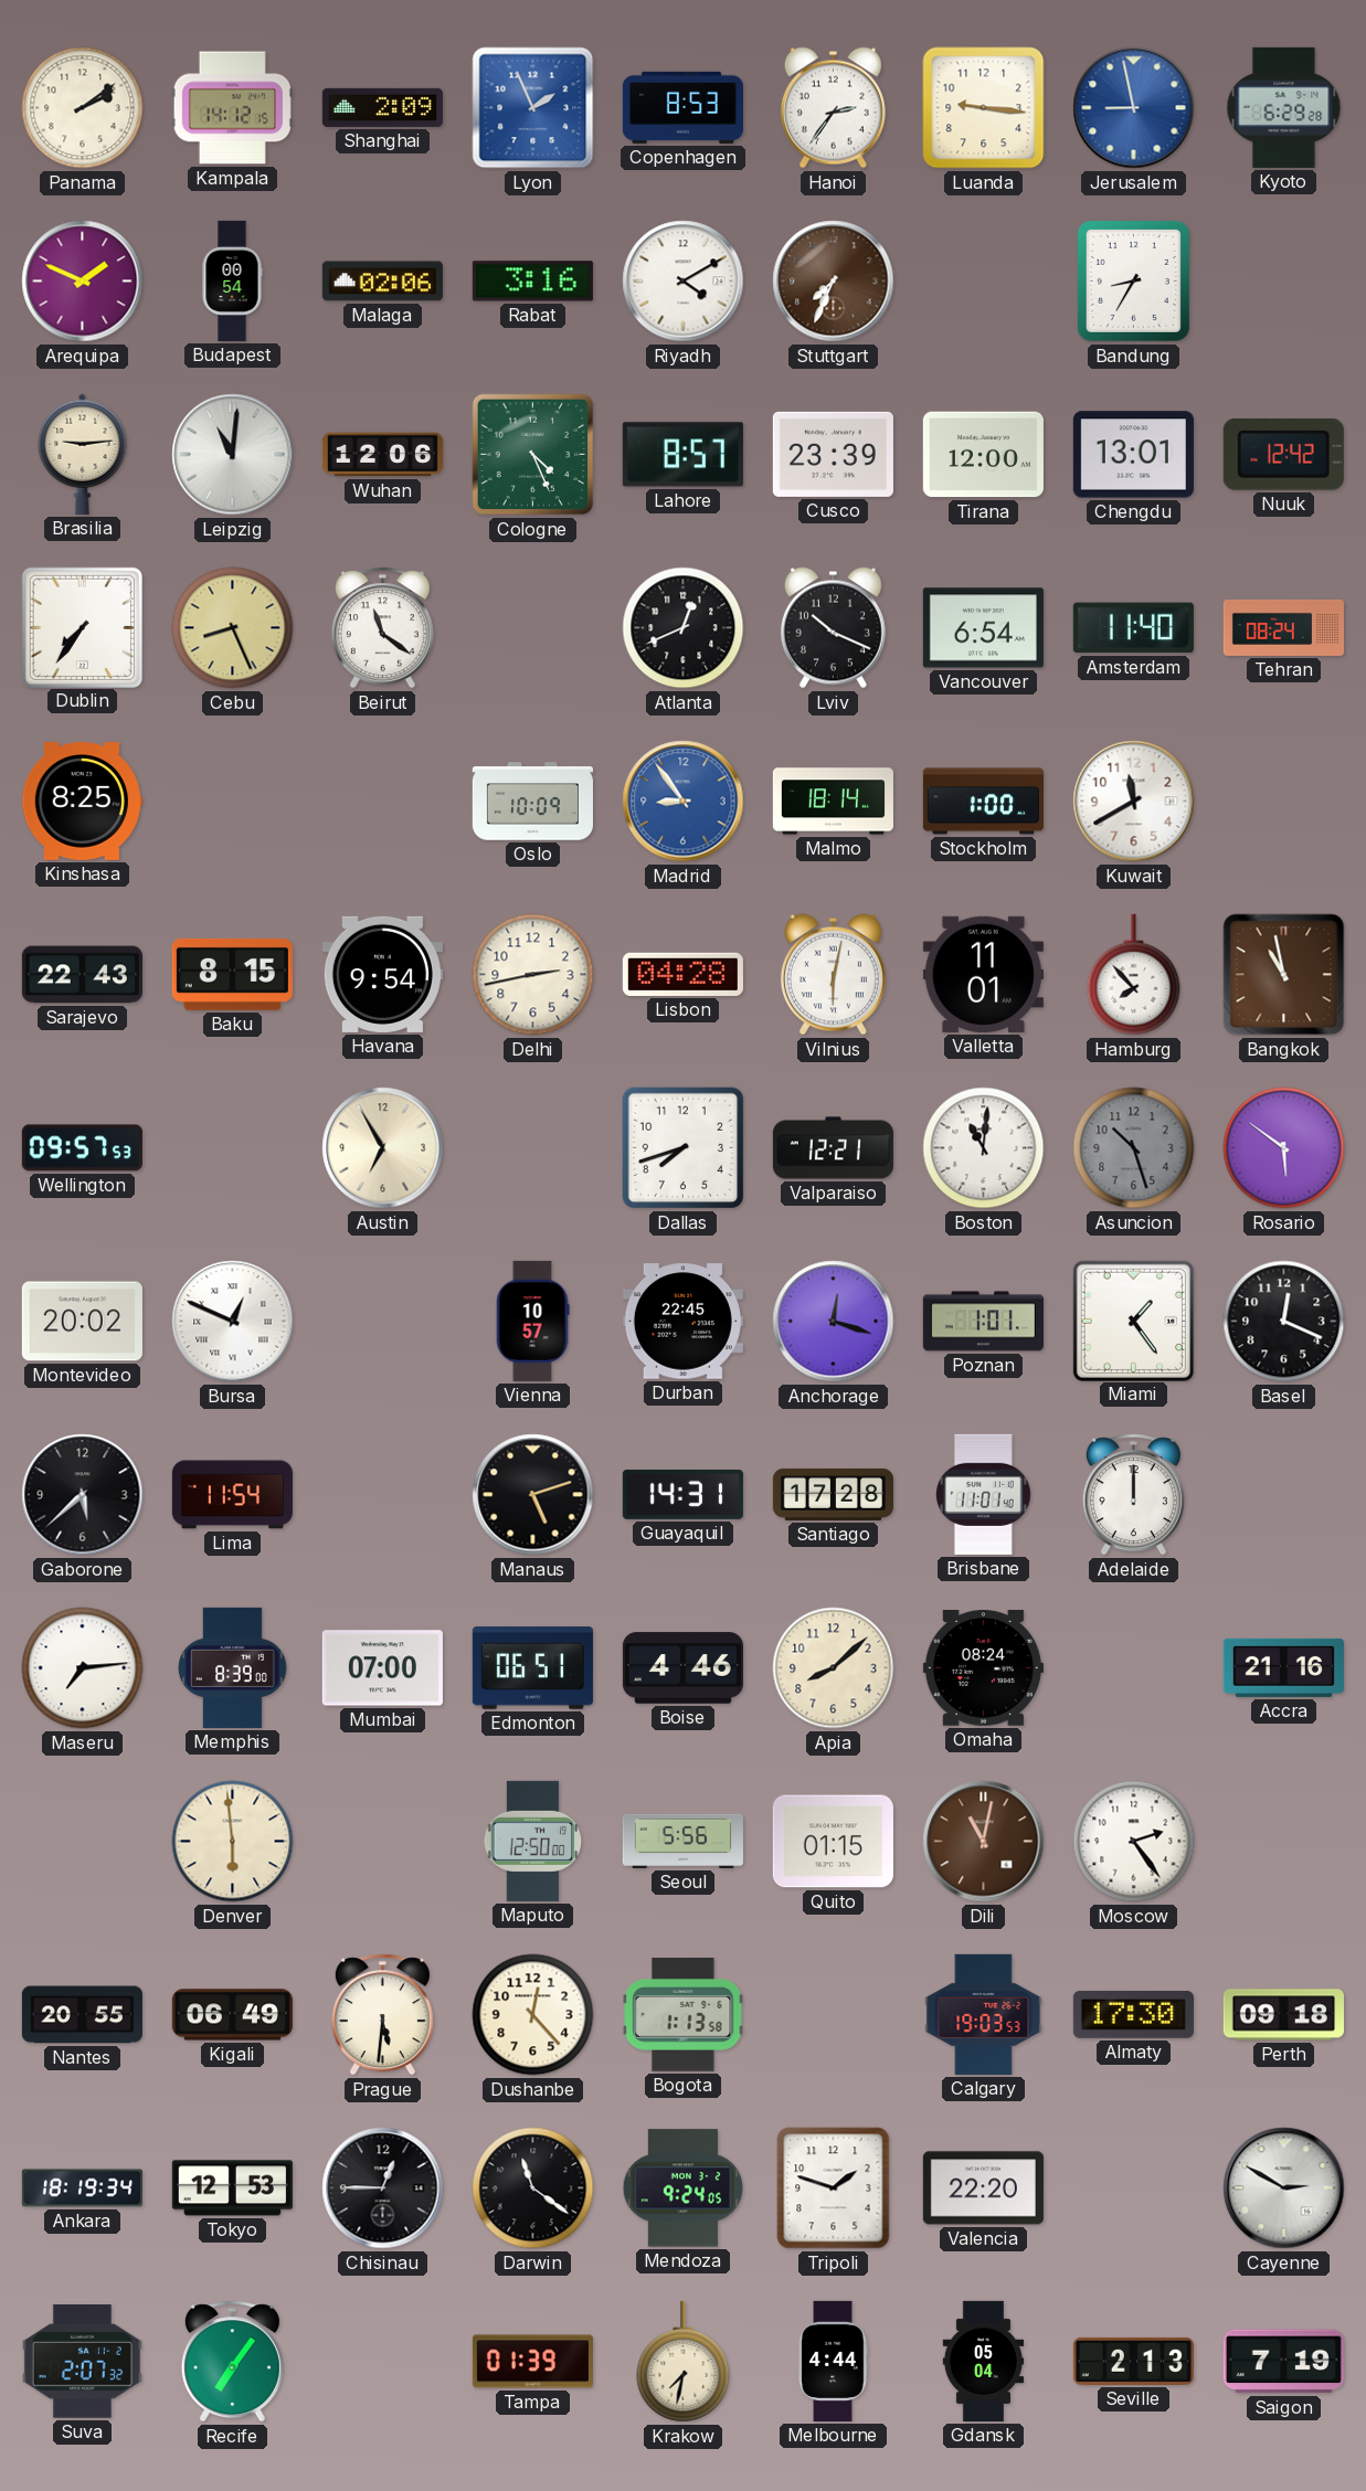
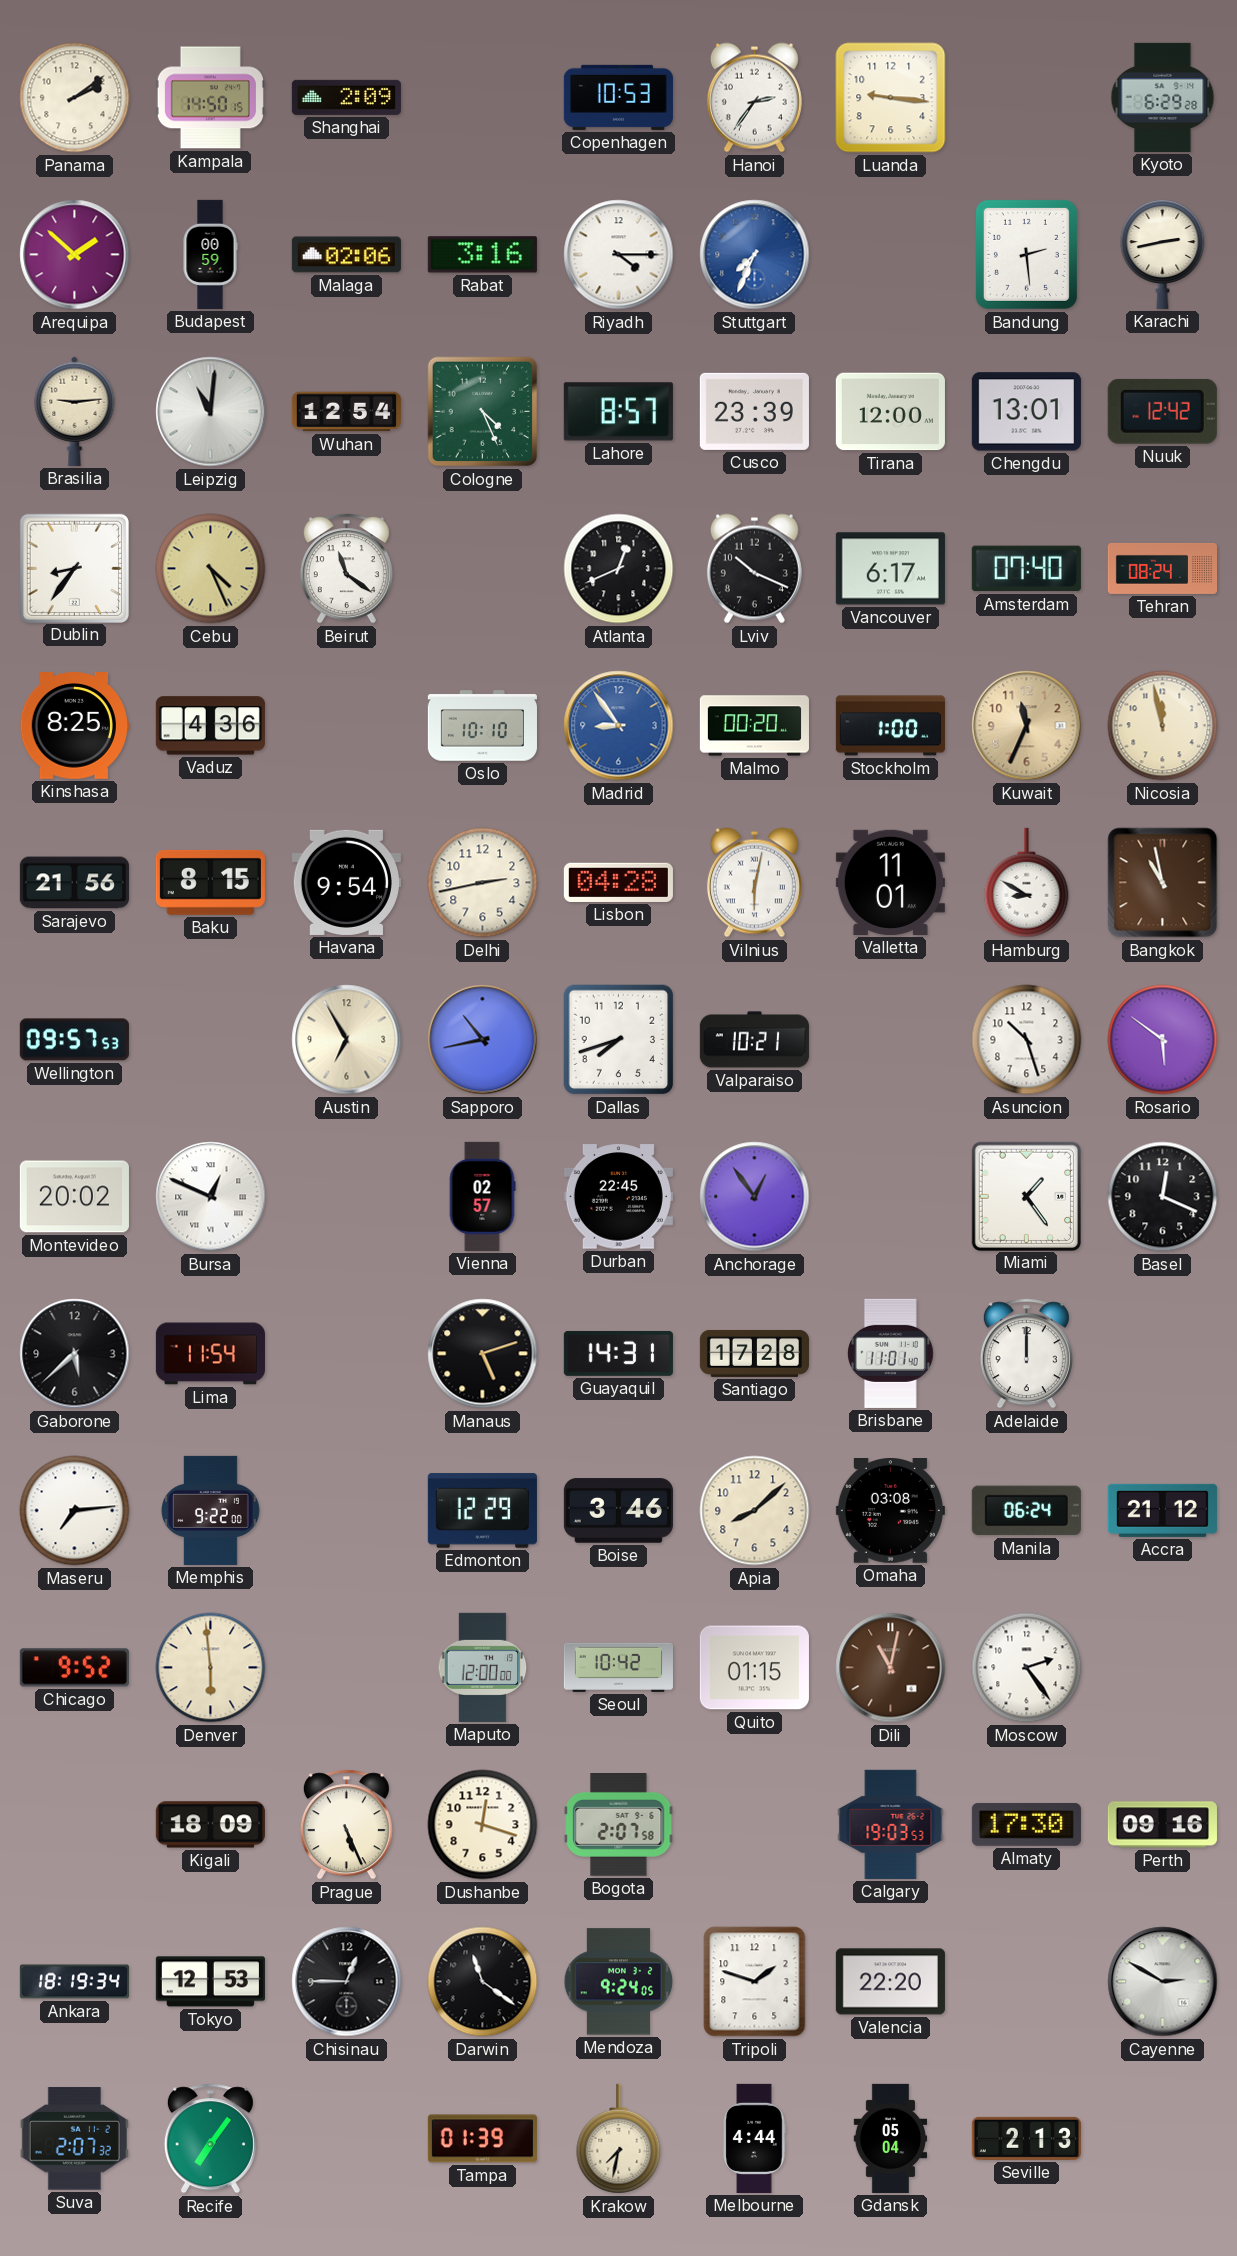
Kampala: 14:12 -> 14:50
Lyon: 1:56 -> none
Copenhagen: 8:53 -> 10:53
Jerusalem: 8:58 -> none
Arequipa: 1:49 -> 1:52
Budapest: 00:54 -> 00:59
Riyadh: 4:10 -> 4:15
Stuttgart dial: brown -> blue
Bandung: 8:35 -> 2:29
Karachi: none -> 2:43
Wuhan: 12:06 -> 12:54
Dublin: 7:36 -> 8:36
Cebu: 8:26 -> 4:26
Vancouver: 6:54 -> 6:17
Amsterdam: 11:40 -> 07:40
Vaduz: none -> 4:36
Oslo: 10:09 -> 10:10
Malmo: 18:14 -> 00:20
Kuwait: 11:40 -> 11:34
Kuwait dial: white -> champagne
Nicosia: none -> 11:58
Sarajevo: 22:43 -> 21:56
Hamburg: 7:53 -> 8:50
Sapporo: none -> 10:43
Valparaiso: 12:21 -> 10:21
Boston: 11:01 -> none
Asuncion dial: grey -> white
Vienna: 10:57 -> 02:57
Anchorage: 12:18 -> 12:54
Poznan: 1:01 -> none
Memphis: 8:39 -> 9:22
Mumbai: 07:00 -> none
Edmonton: 06:51 -> 12:29
Boise: 4:46 -> 3:46
Omaha: 08:24 -> 03:08
Manila: none -> 06:24
Accra: 21:16 -> 21:12
Chicago: none -> 9:52
Maputo: 12:50 -> 12:00
Seoul: 5:56 -> 10:42
Nantes: 20:55 -> none
Kigali: 06:49 -> 18:09
Prague: 5:31 -> 5:26
Dushanbe: 12:23 -> 12:18
Bogota: 1:13 -> 2:07
Perth: 09:18 -> 09:16
Saigon: 7:19 -> none
